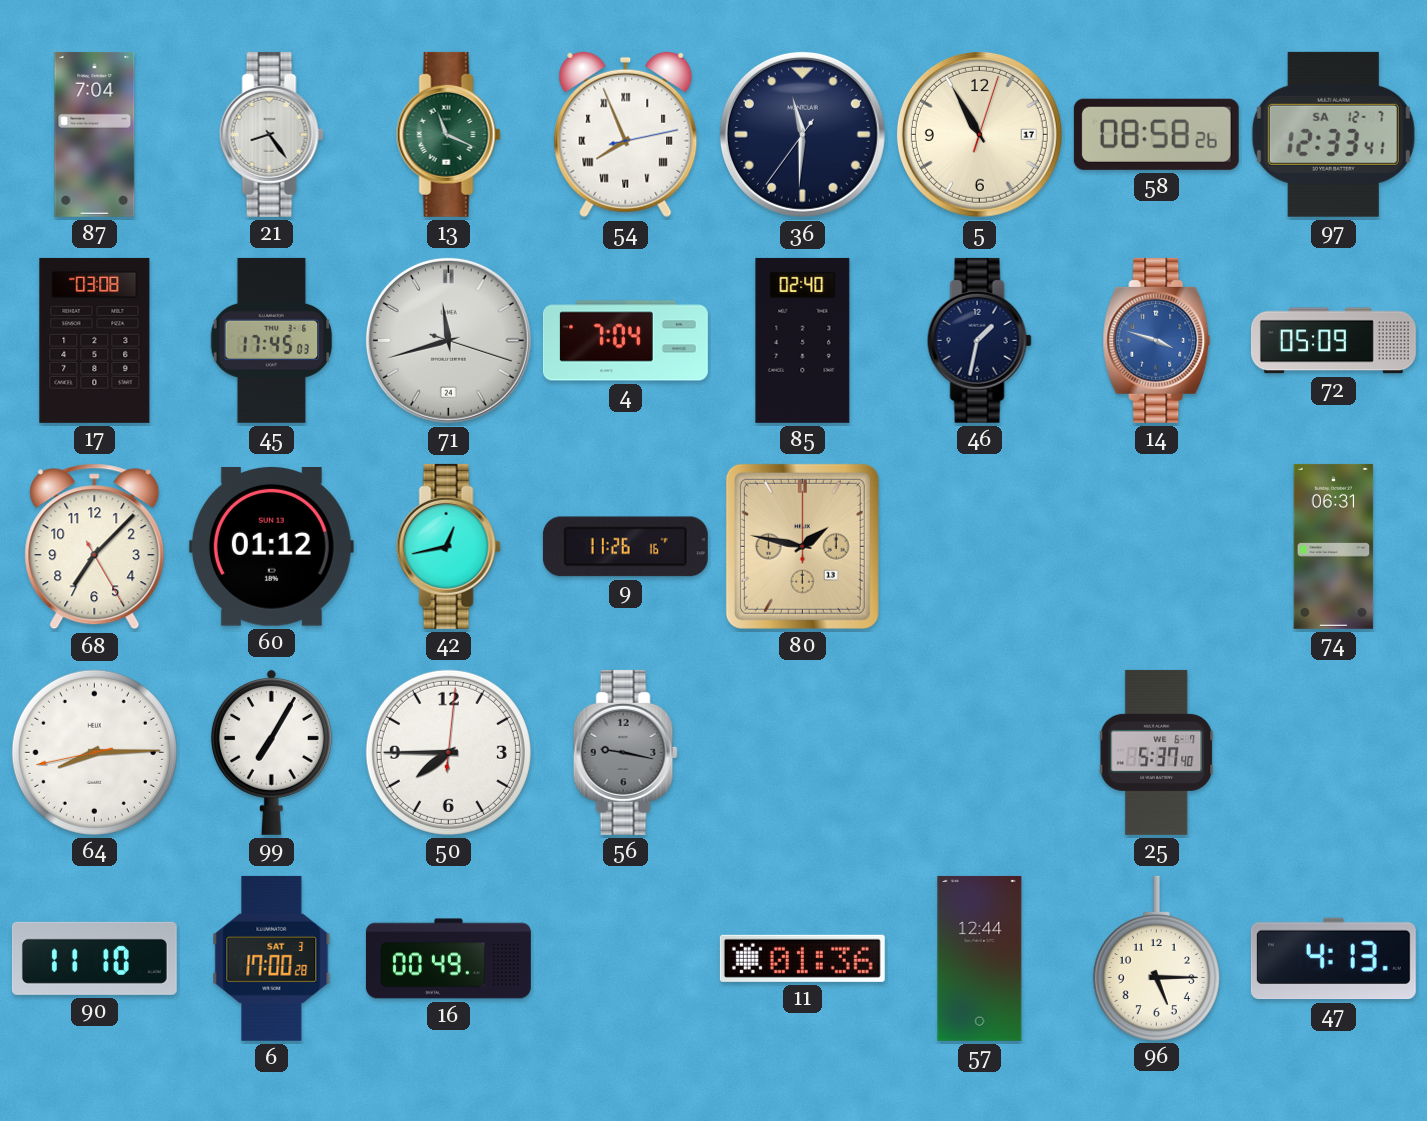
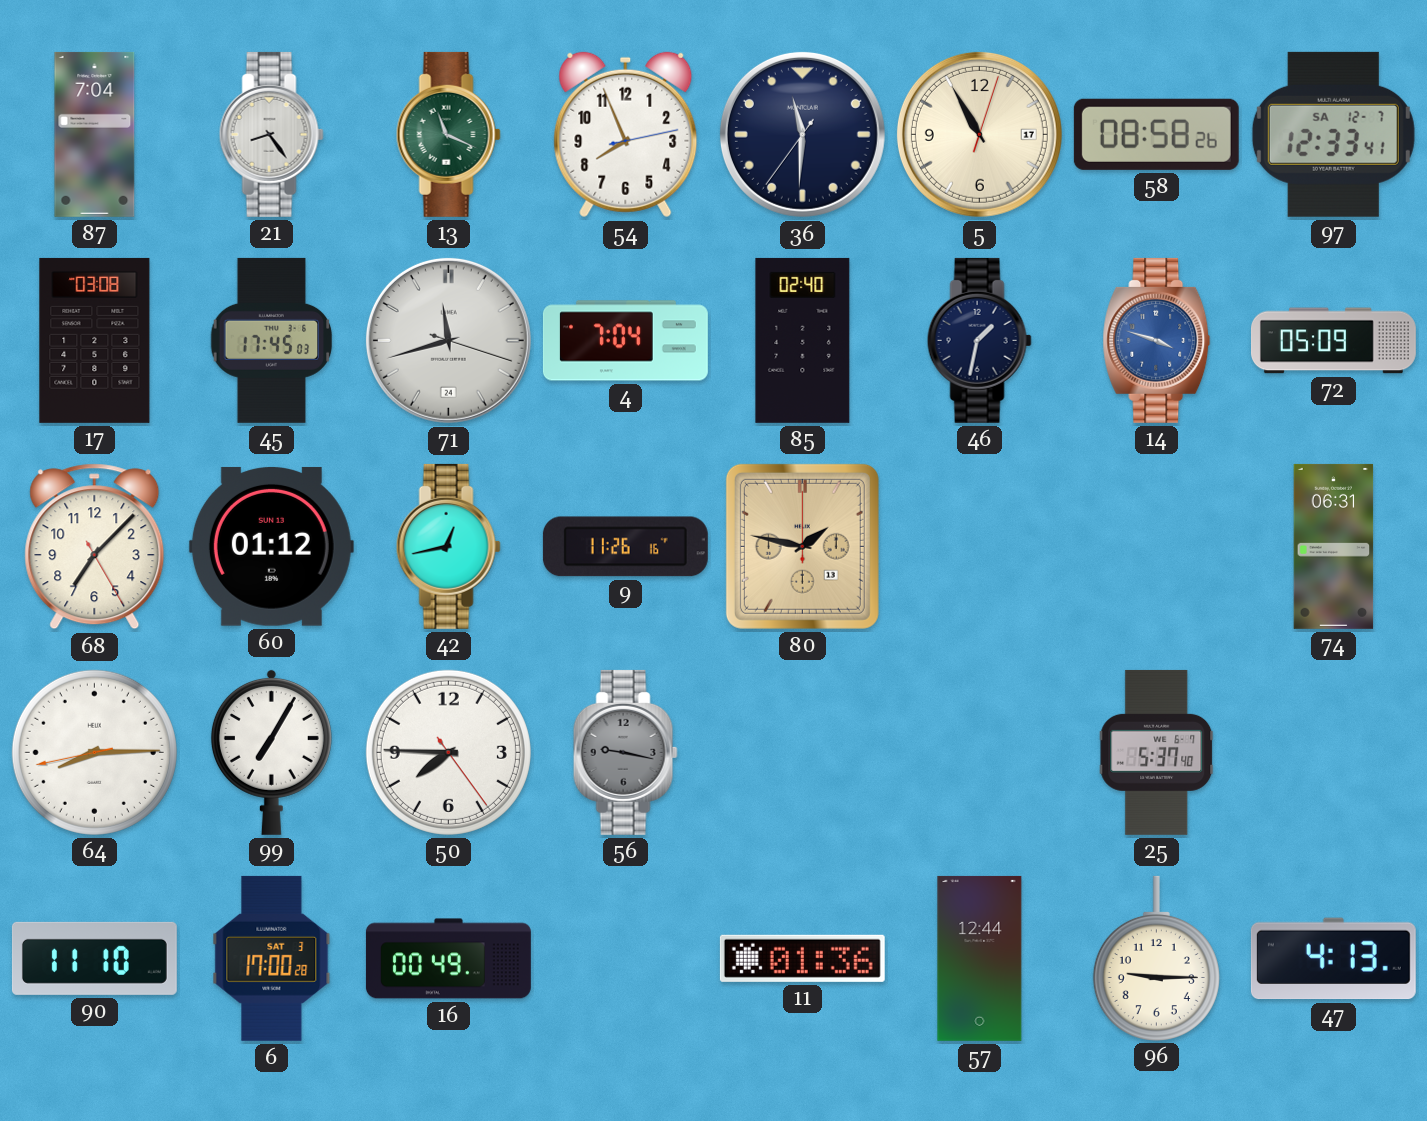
54 numerals: Roman -> Arabic
50: 7:45:01 -> 7:45:24
96: 5:15 -> 9:15
